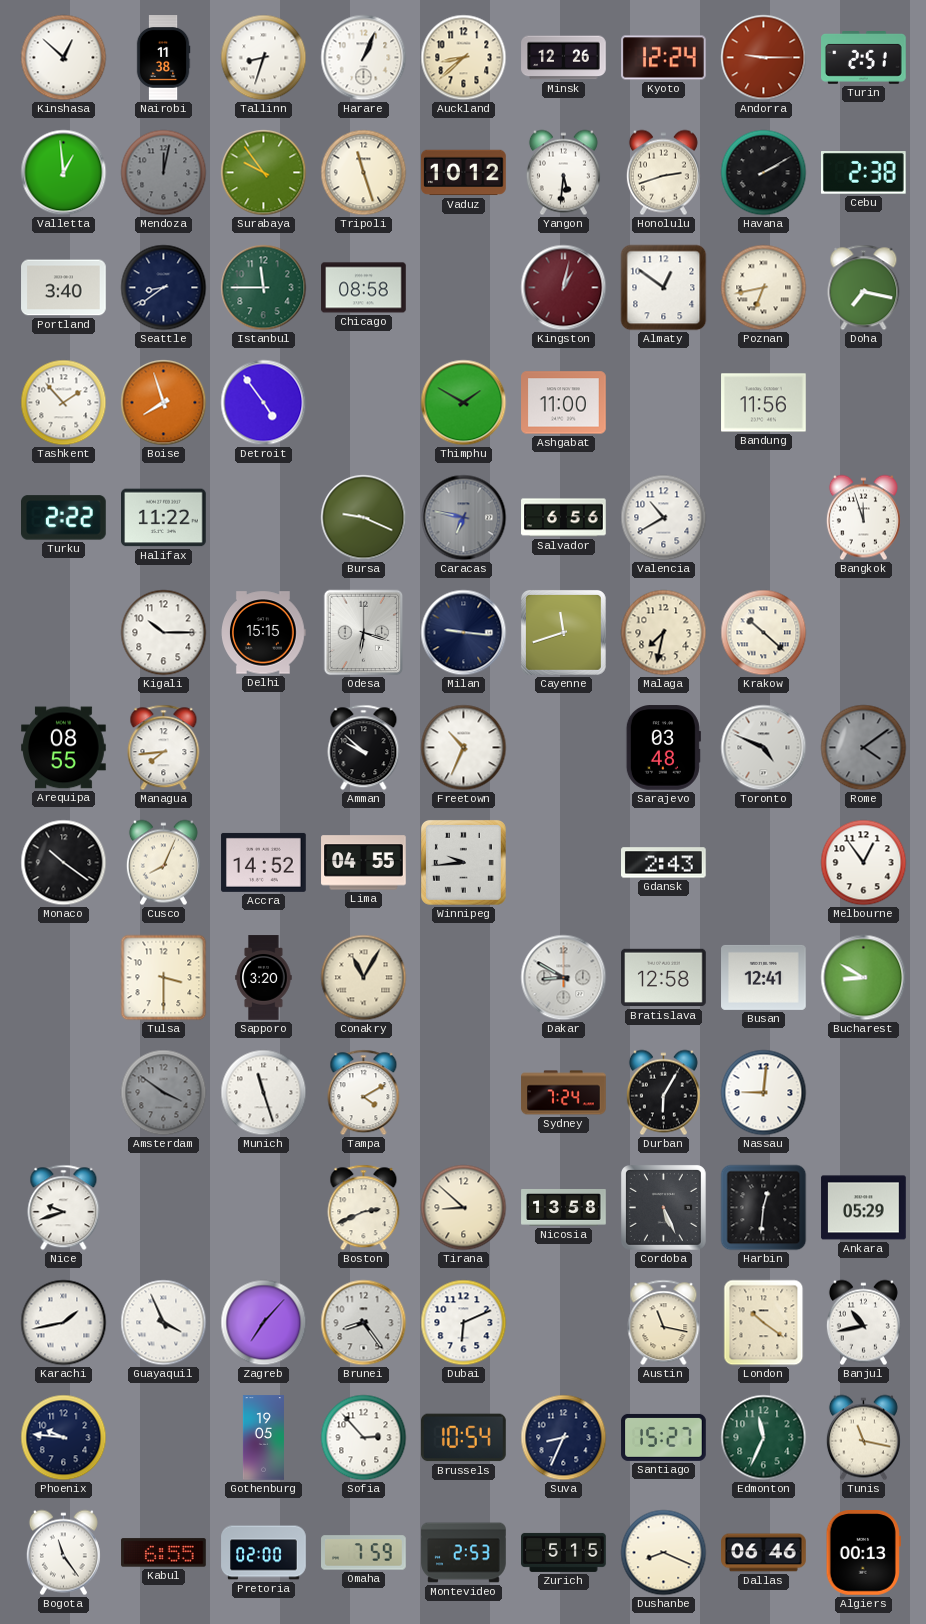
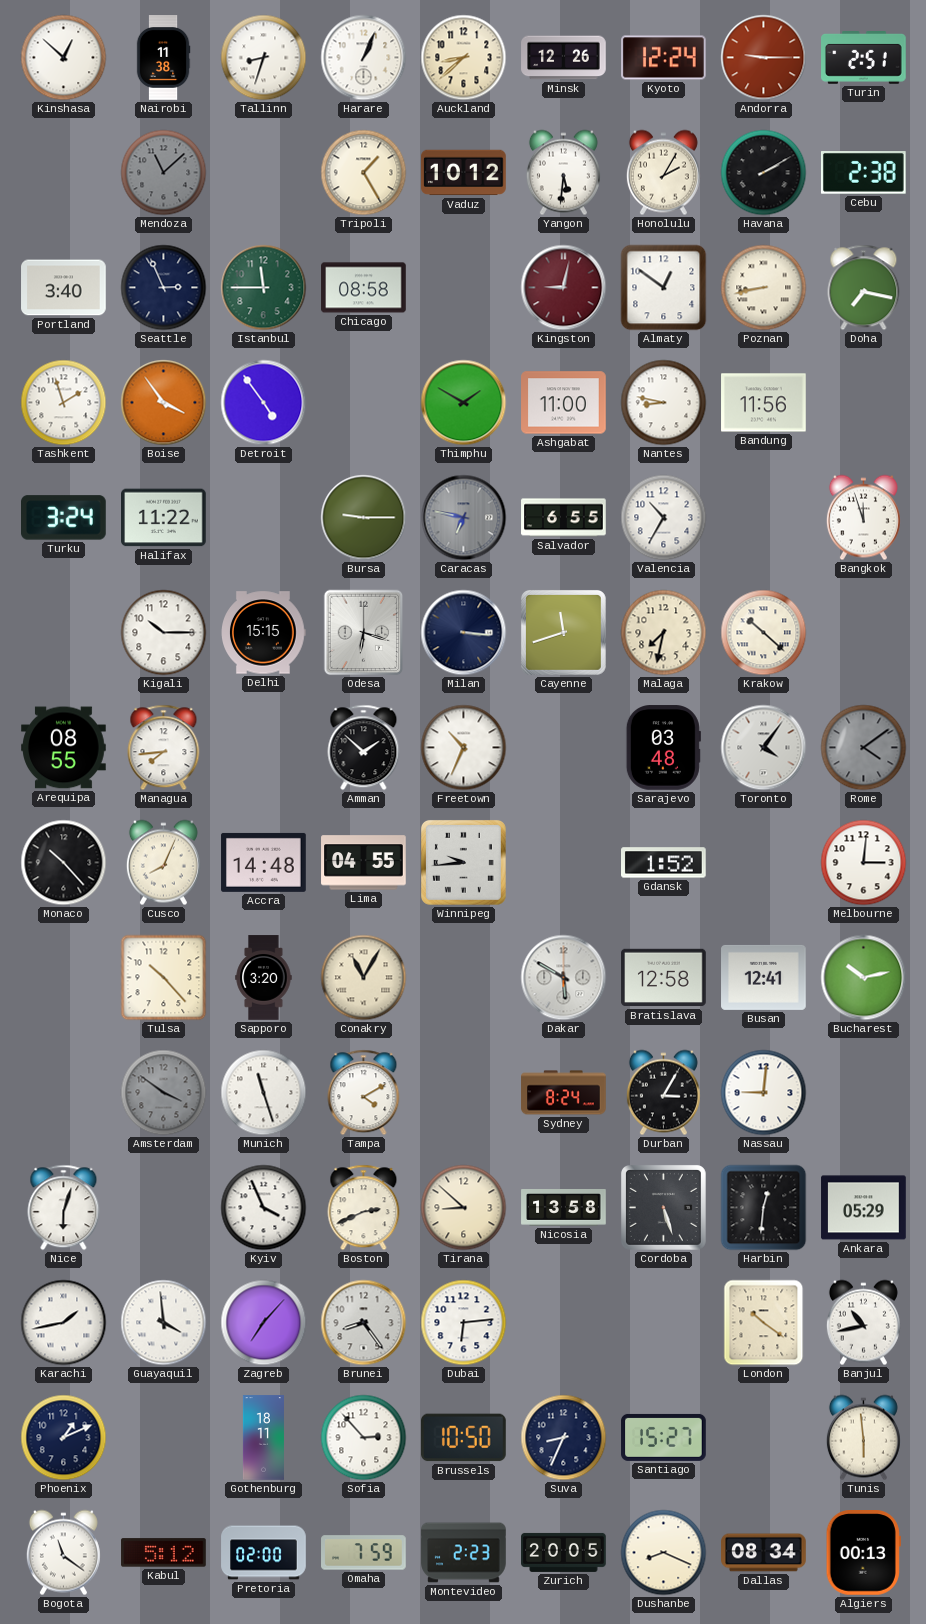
Valletta: 12:59 -> none
Mendoza: 12:02 -> 11:08
Surabaya: 9:54 -> none
Tripoli: 11:27 -> 1:25
Honolulu: 2:42 -> 2:05
Seattle: 8:39 -> 2:56
Kingston: 1:02 -> 9:02
Poznan: 6:43 -> 8:43
Tashkent: 1:53 -> 1:57
Boise: 7:57 -> 3:54
Nantes: none -> 8:47
Turku: 2:22 -> 3:24
Bursa: 9:19 -> 9:15
Salvador: 6:56 -> 6:55
Valencia: 10:40 -> 10:35
Milan: 9:16 -> 3:16
Amman: 9:52 -> 1:52
Toronto: 4:49 -> 4:06
Monaco: 10:21 -> 10:23
Accra: 14:52 -> 14:48
Gdansk: 2:43 -> 1:52
Melbourne: 12:54 -> 3:01
Tulsa: 3:30 -> 10:23
Dakar: 8:50 -> 5:50
Bucharest: 8:50 -> 10:13
Sydney: 7:24 -> 8:24
Durban: 6:05 -> 3:05
Nice: 9:42 -> 6:03
Kyiv: none -> 3:56
Cordoba: 5:26 -> 5:27
Guayaquil: 3:56 -> 3:59
Dubai: 6:11 -> 6:14
Austin: 11:17 -> none
Phoenix: 9:46 -> 1:11
Gothenburg: 19:05 -> 18:11
Brussels: 10:54 -> 10:50
Edmonton: 11:34 -> none
Tunis: 11:17 -> 5:59
Bogota: 11:24 -> 11:21
Kabul: 6:55 -> 5:12
Montevideo: 2:53 -> 2:23
Zurich: 5:15 -> 20:05
Dallas: 06:46 -> 08:34
